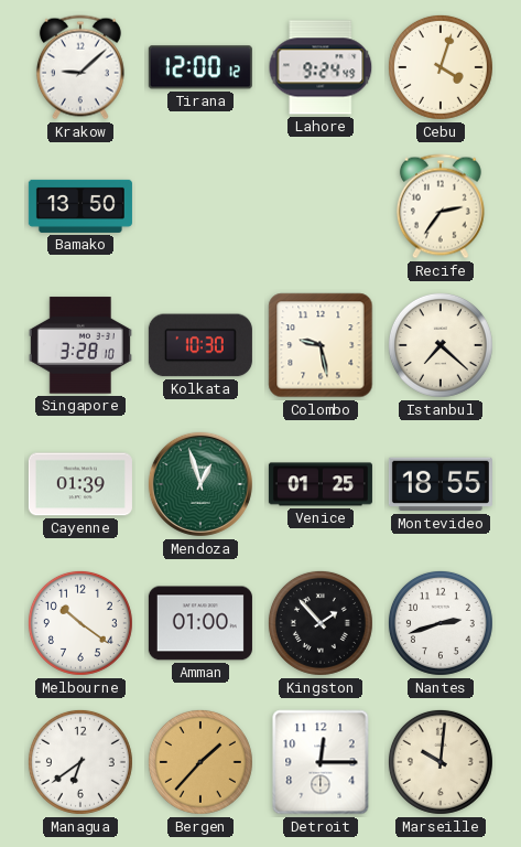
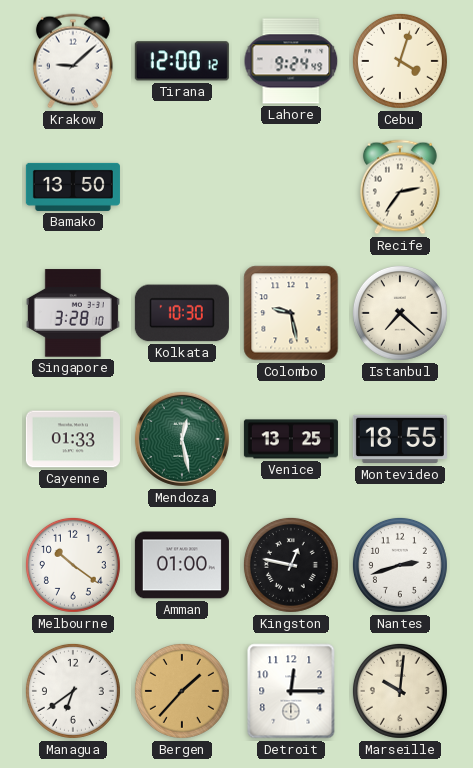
Cayenne: 01:39 -> 01:33
Mendoza: 12:57 -> 12:28
Venice: 01:25 -> 13:25
Kingston: 1:53 -> 12:47
